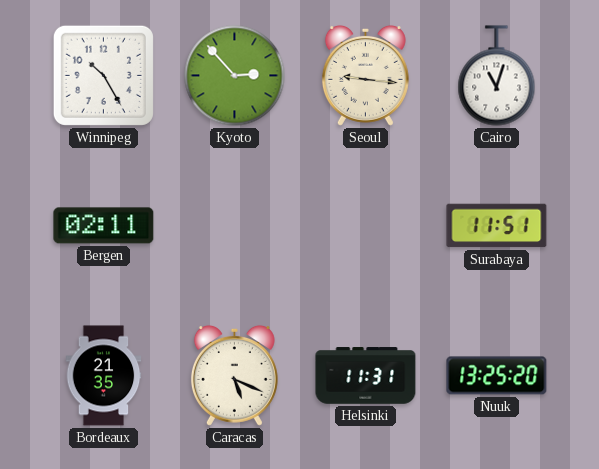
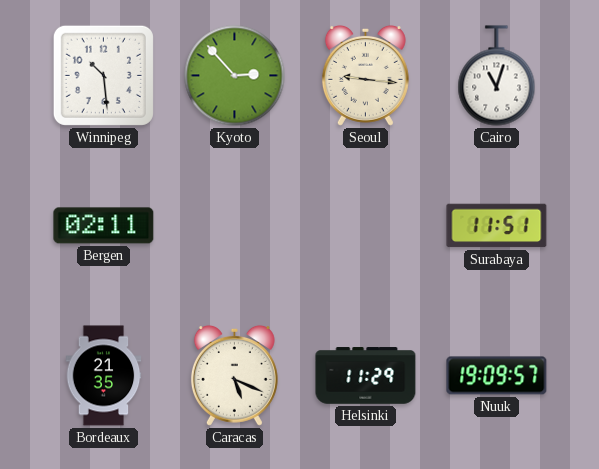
Winnipeg: 10:25 -> 10:29
Helsinki: 11:31 -> 11:29
Nuuk: 13:25 -> 19:09
